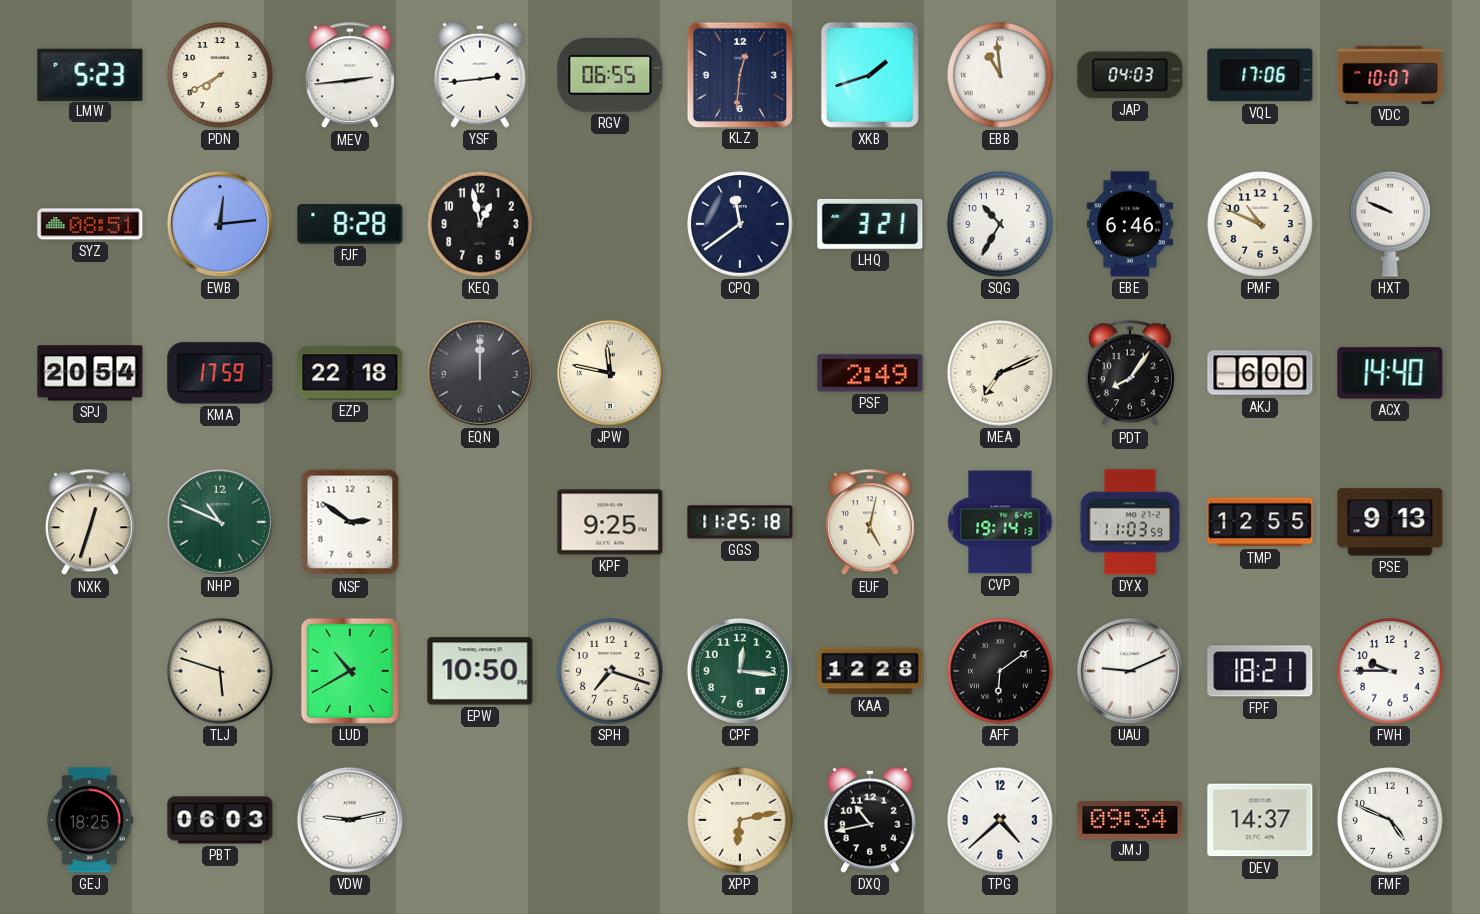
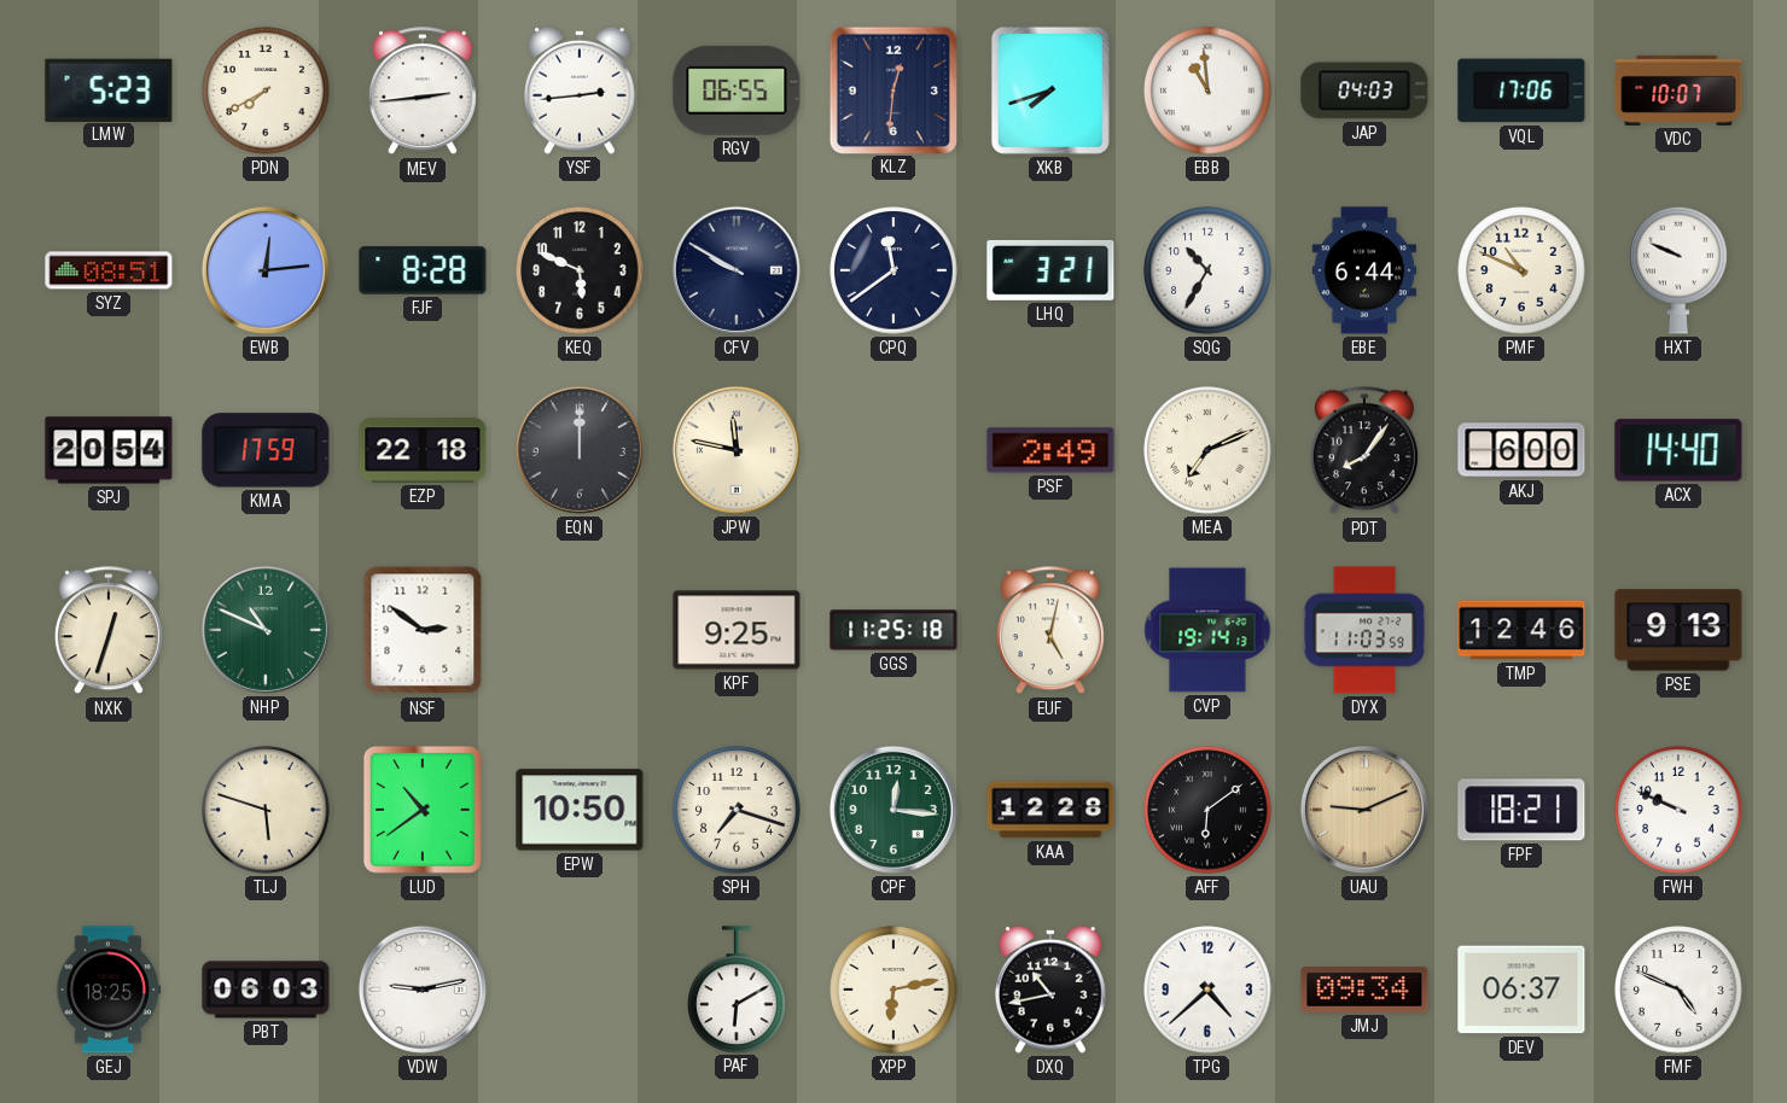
XKB: 1:42 -> 7:42
KEQ: 12:58 -> 5:49
CFV: none -> 9:50
EBE: 6:46 -> 6:44
TMP: 12:55 -> 12:46
LUD: 10:40 -> 10:39
UAU dial: white -> champagne
FWH: 9:45 -> 9:49
PAF: none -> 6:10
DEV: 14:37 -> 06:37
